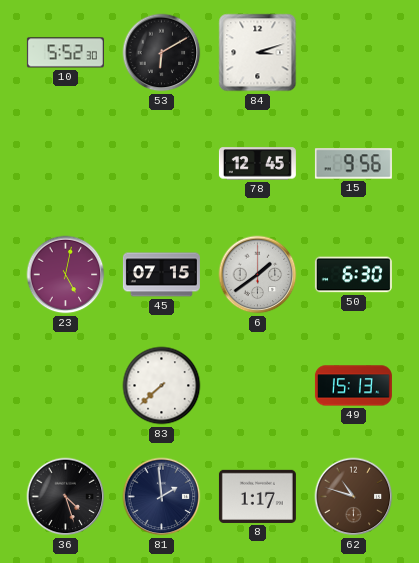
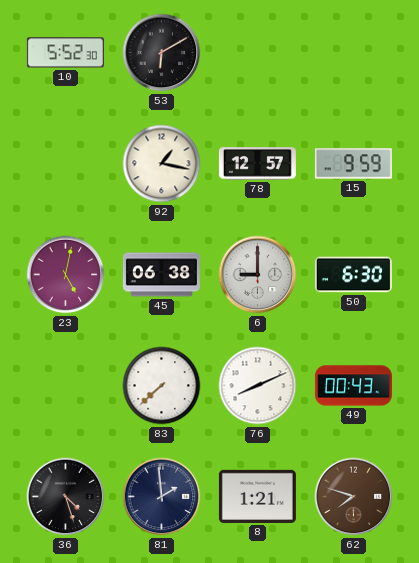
84: 3:12 -> none
92: none -> 1:17
78: 12:45 -> 12:57
15: 9:56 -> 9:59
45: 07:15 -> 06:38
6: 1:39 -> 9:00
76: none -> 8:11
49: 15:13 -> 00:43
8: 1:17 -> 1:21
62: 10:48 -> 7:48
